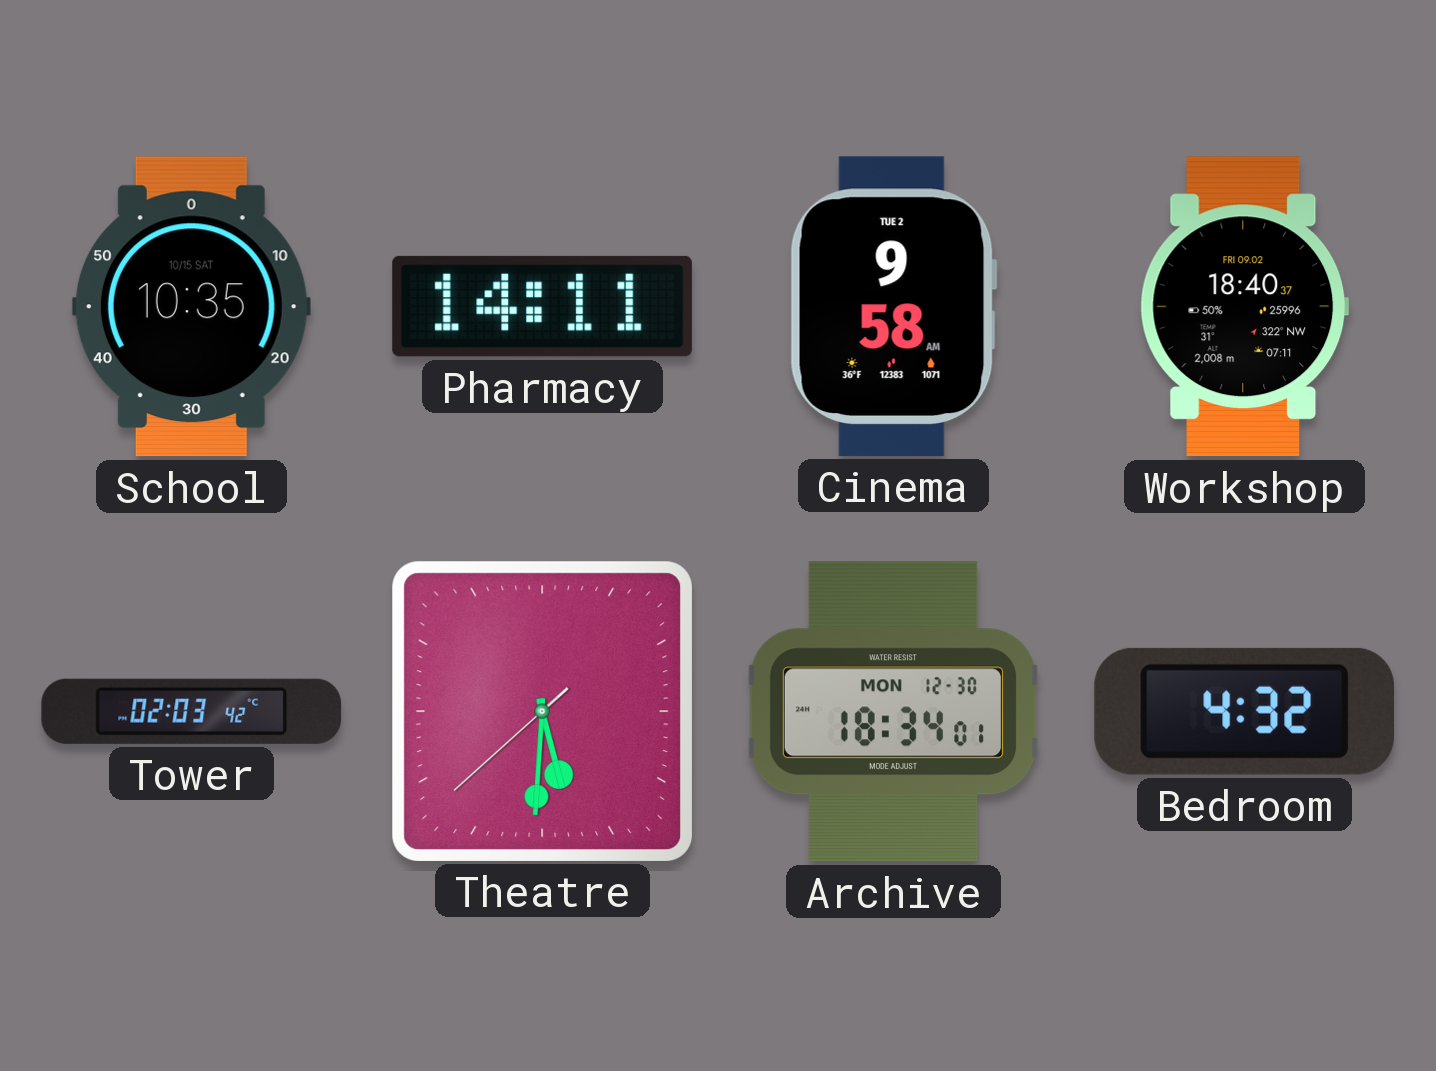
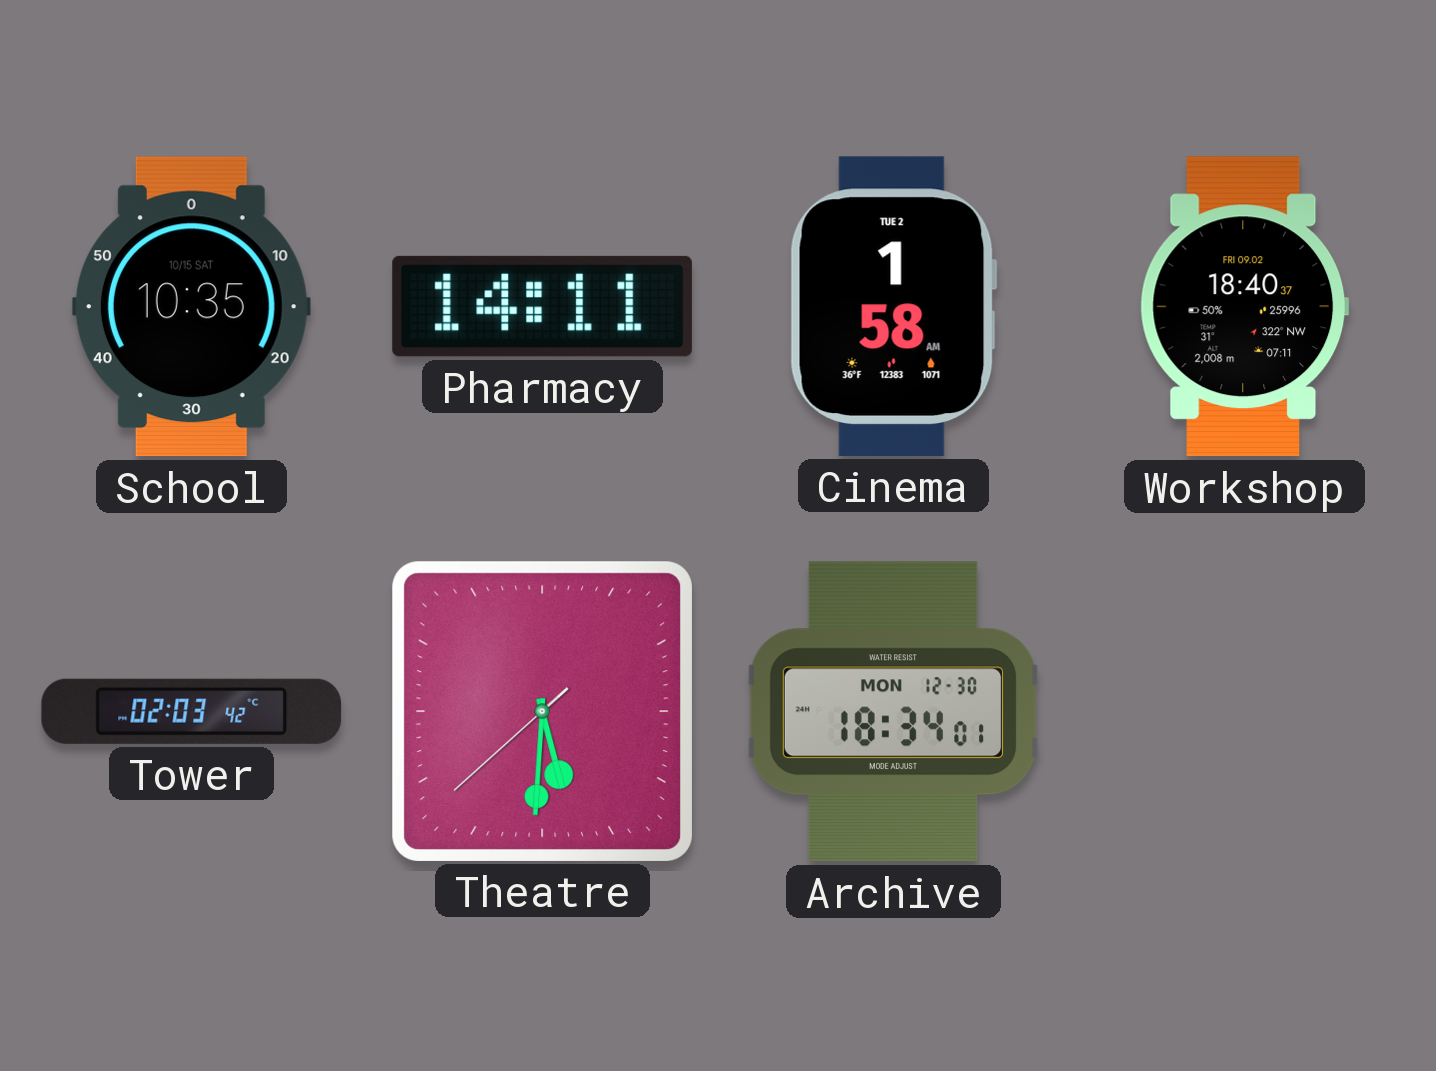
Cinema: 9:58 -> 1:58
Bedroom: 4:32 -> none
